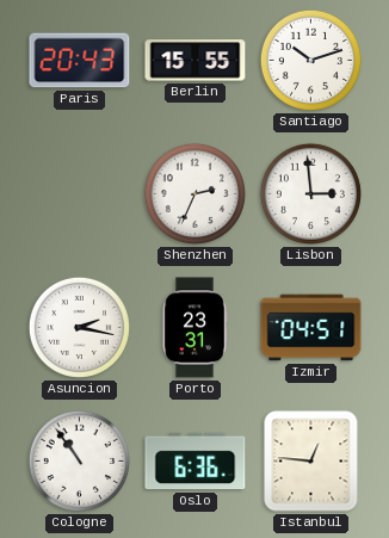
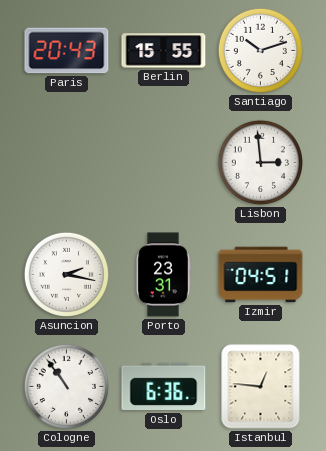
Shenzhen: 2:34 -> none
